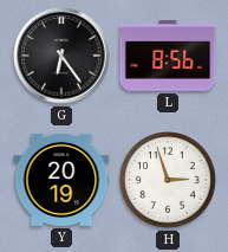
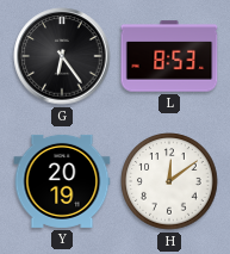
L: 8:56 -> 8:53
H: 2:57 -> 12:09
